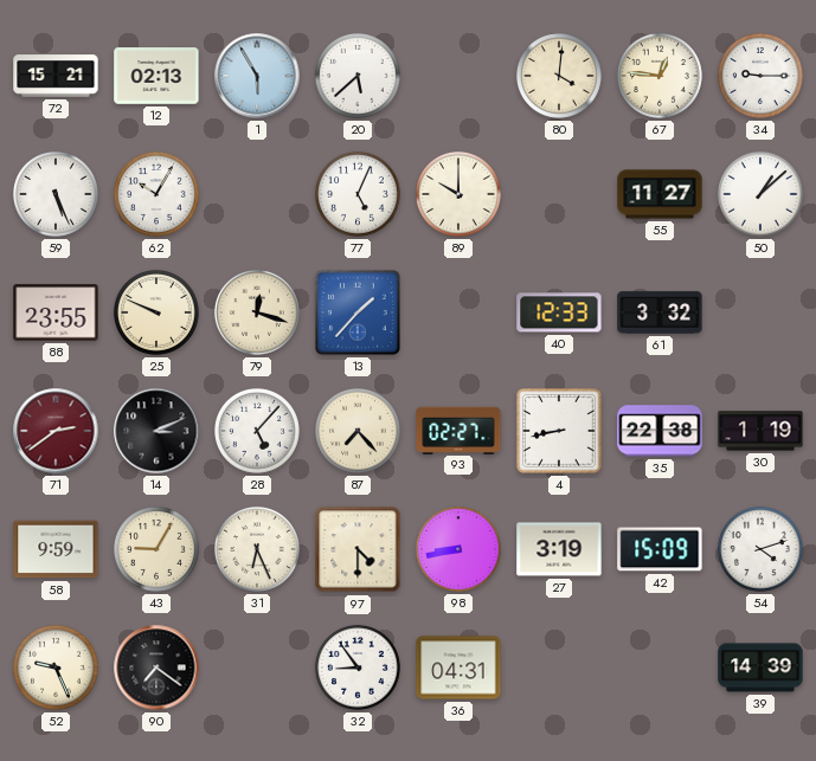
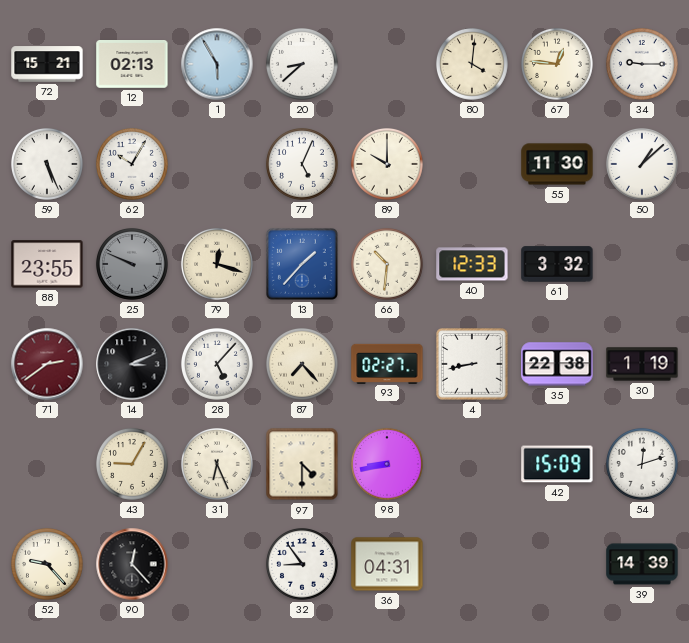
20: 5:38 -> 8:38
55: 11:27 -> 11:30
25 dial: cream -> grey
66: none -> 10:31
58: 9:59 -> none
27: 3:19 -> none
54: 4:12 -> 12:12
52: 9:26 -> 9:23
90: 7:21 -> 12:23
